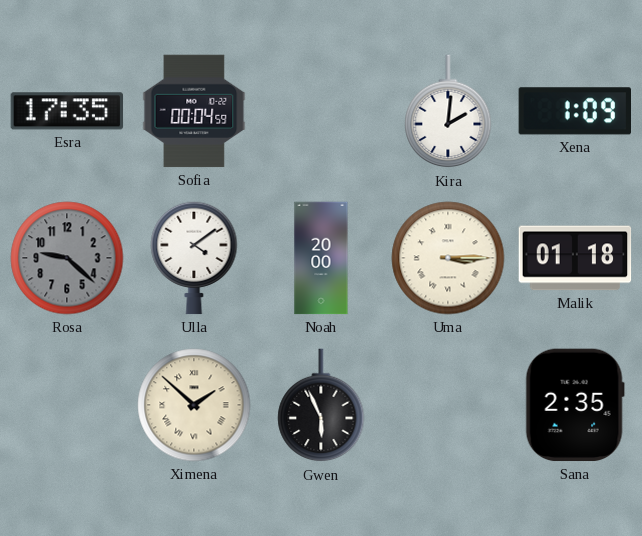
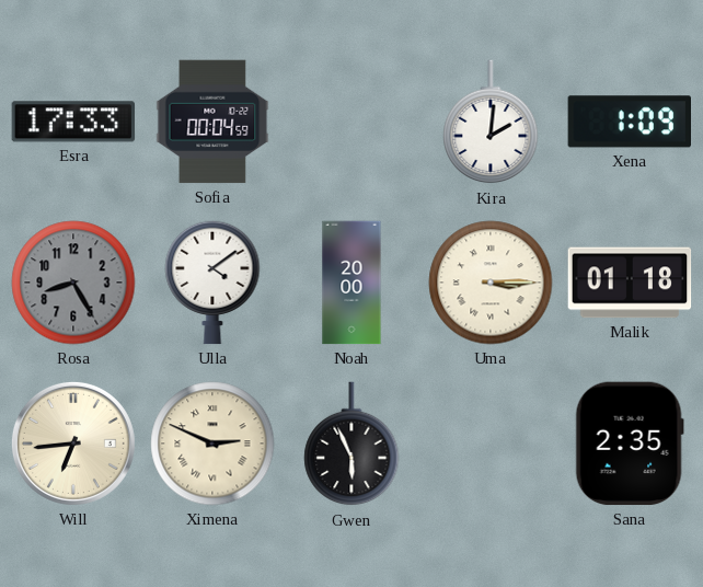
Esra: 17:35 -> 17:33
Rosa: 9:22 -> 8:25
Will: none -> 6:44
Ximena: 1:52 -> 2:49
